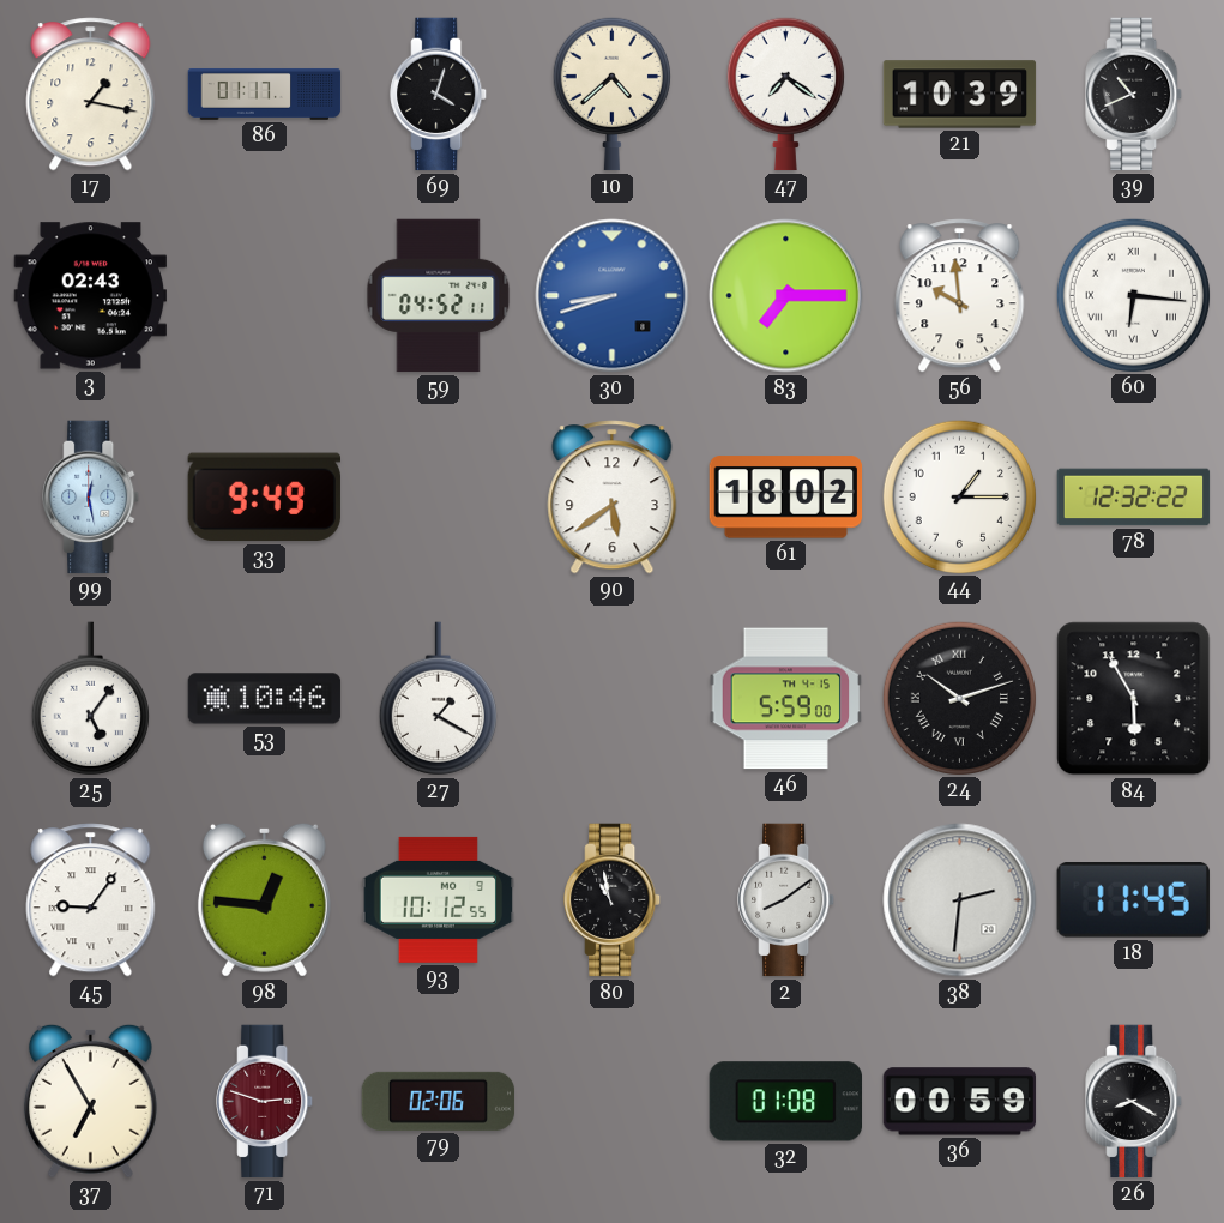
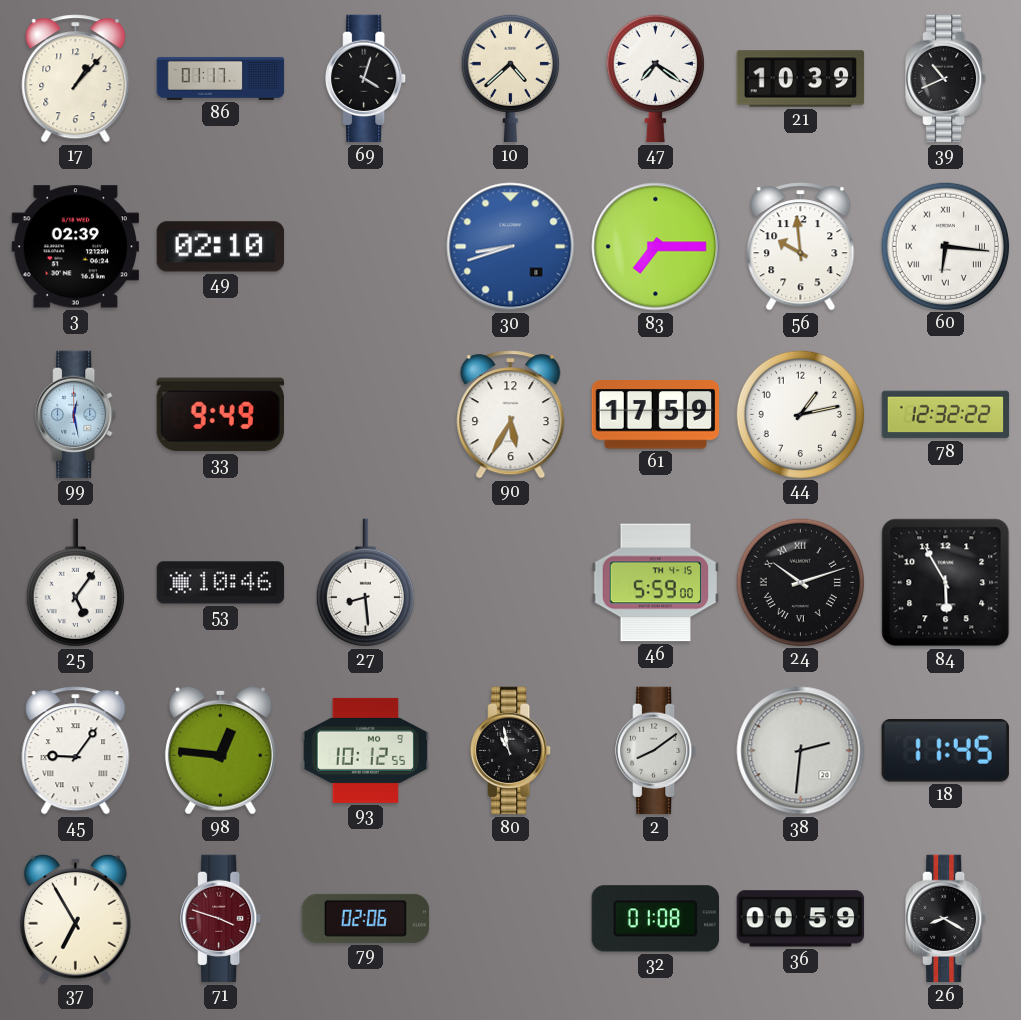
17: 1:17 -> 1:07
3: 02:43 -> 02:39
49: none -> 02:10
59: 04:52 -> none
90: 5:39 -> 5:35
61: 18:02 -> 17:59
44: 1:15 -> 1:13
27: 1:20 -> 8:29
71: 2:48 -> 3:48
